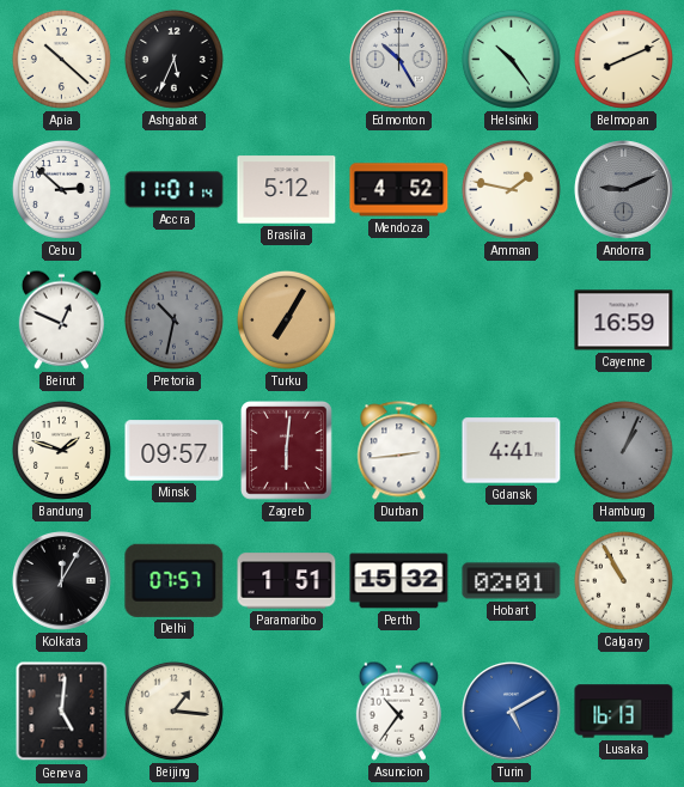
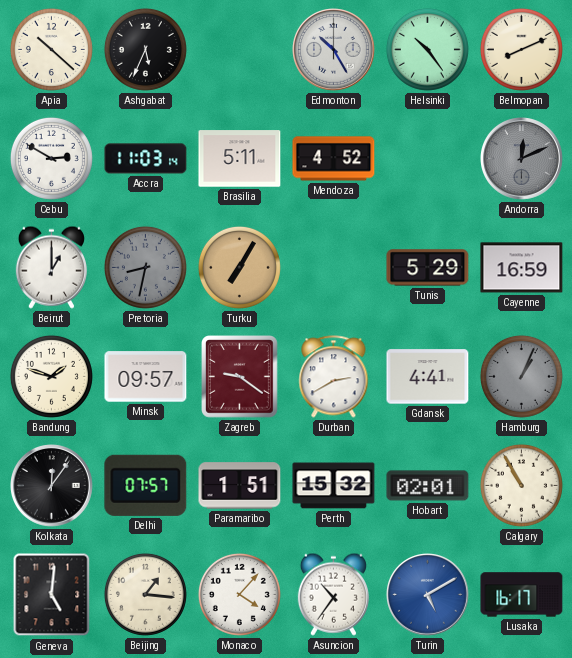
Cebu: 2:52 -> 2:50
Accra: 11:01 -> 11:03
Brasilia: 5:12 -> 5:11
Amman: 1:47 -> none
Andorra: 9:11 -> 12:11
Beirut: 12:49 -> 1:00
Pretoria: 10:32 -> 8:32
Tunis: none -> 5:29
Zagreb: 6:01 -> 9:21
Durban: 2:44 -> 2:40
Kolkata: 12:05 -> 12:06
Monaco: none -> 4:07
Lusaka: 16:13 -> 16:17
